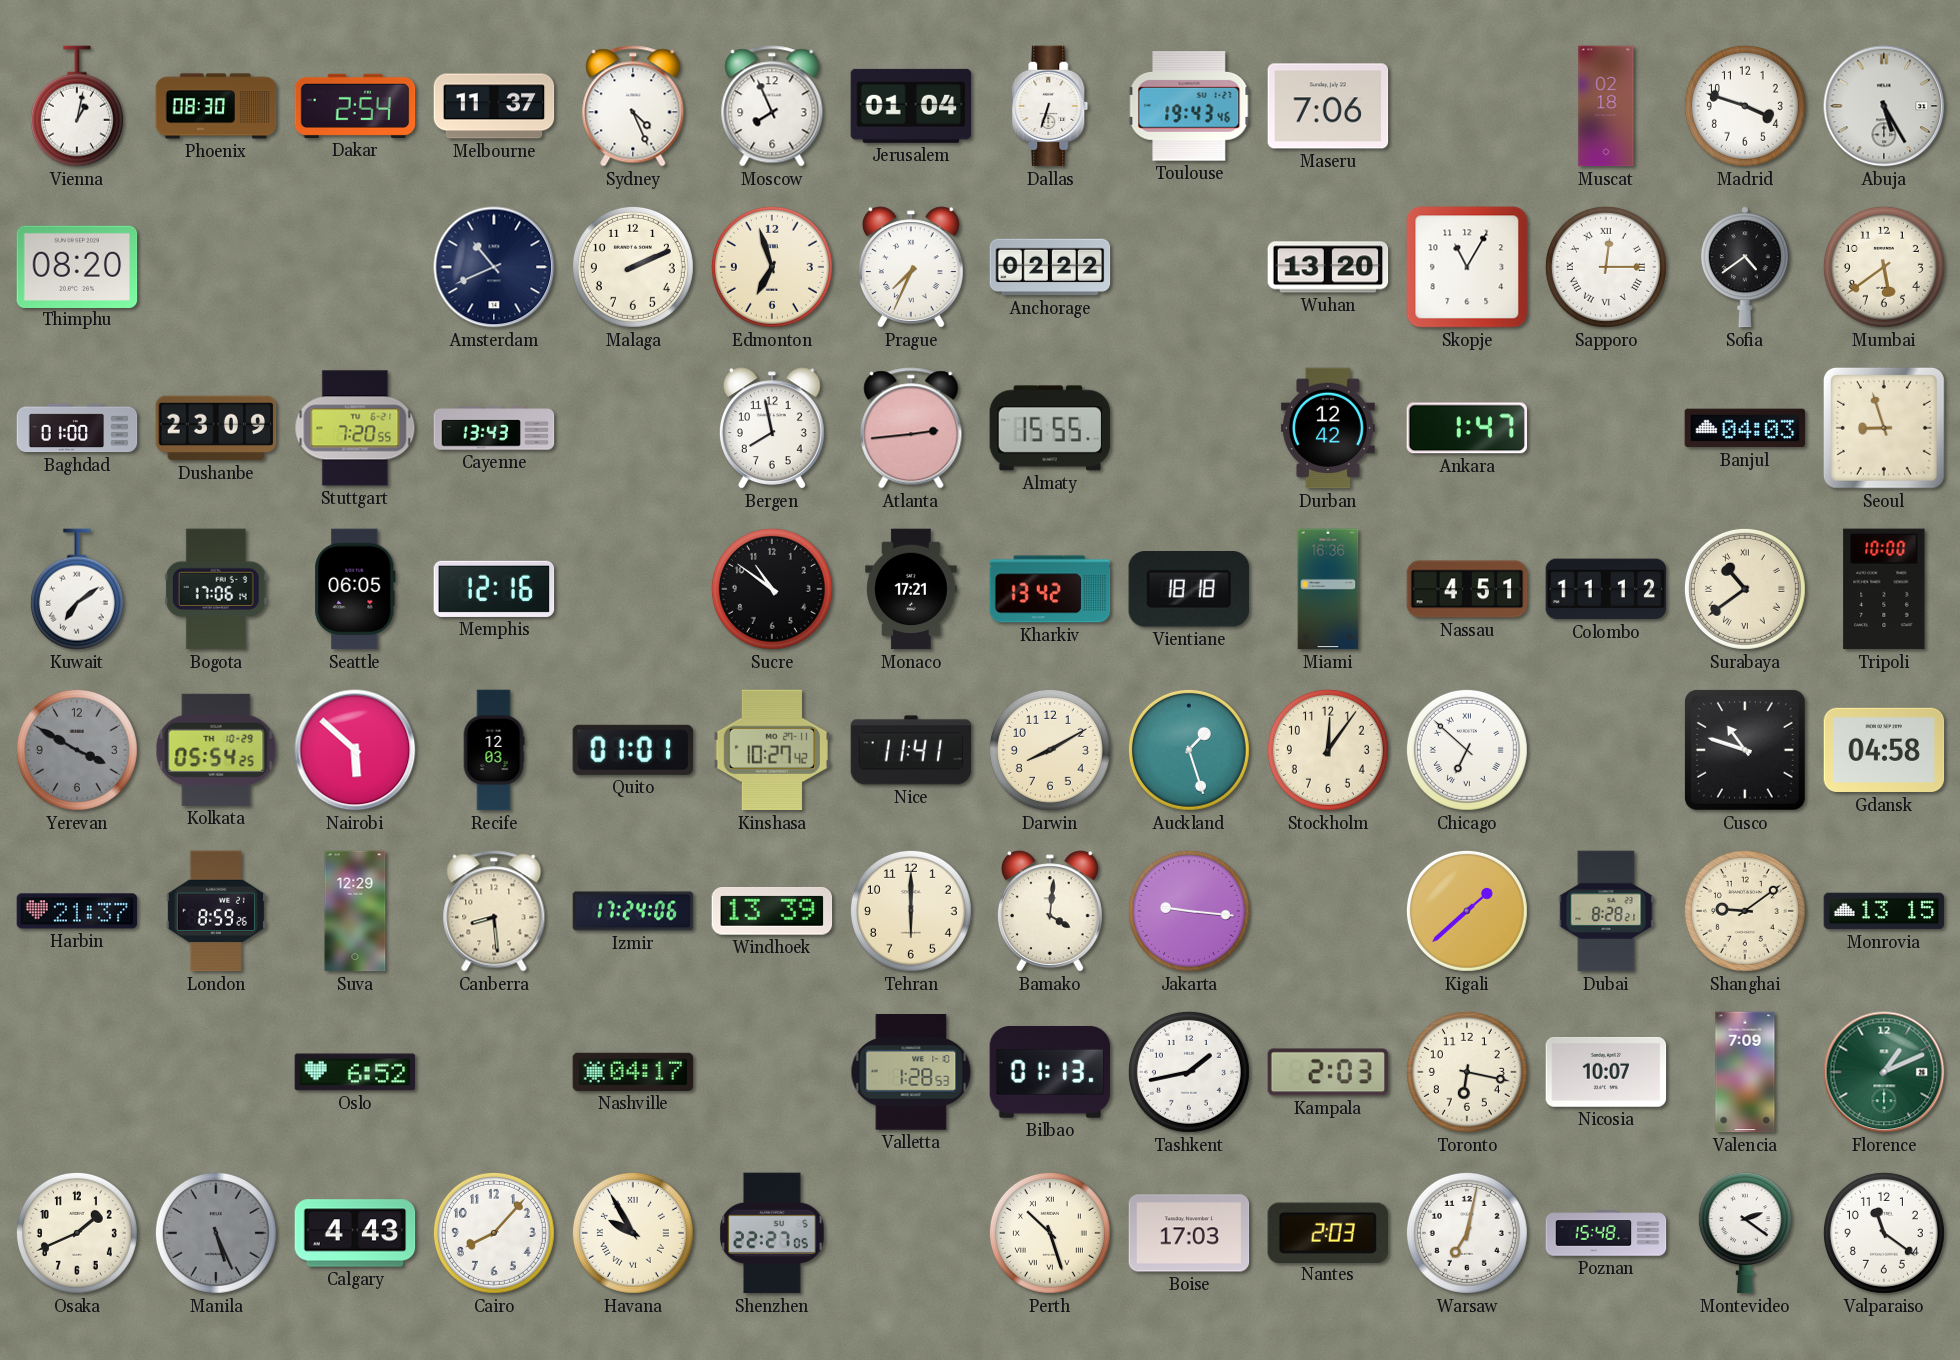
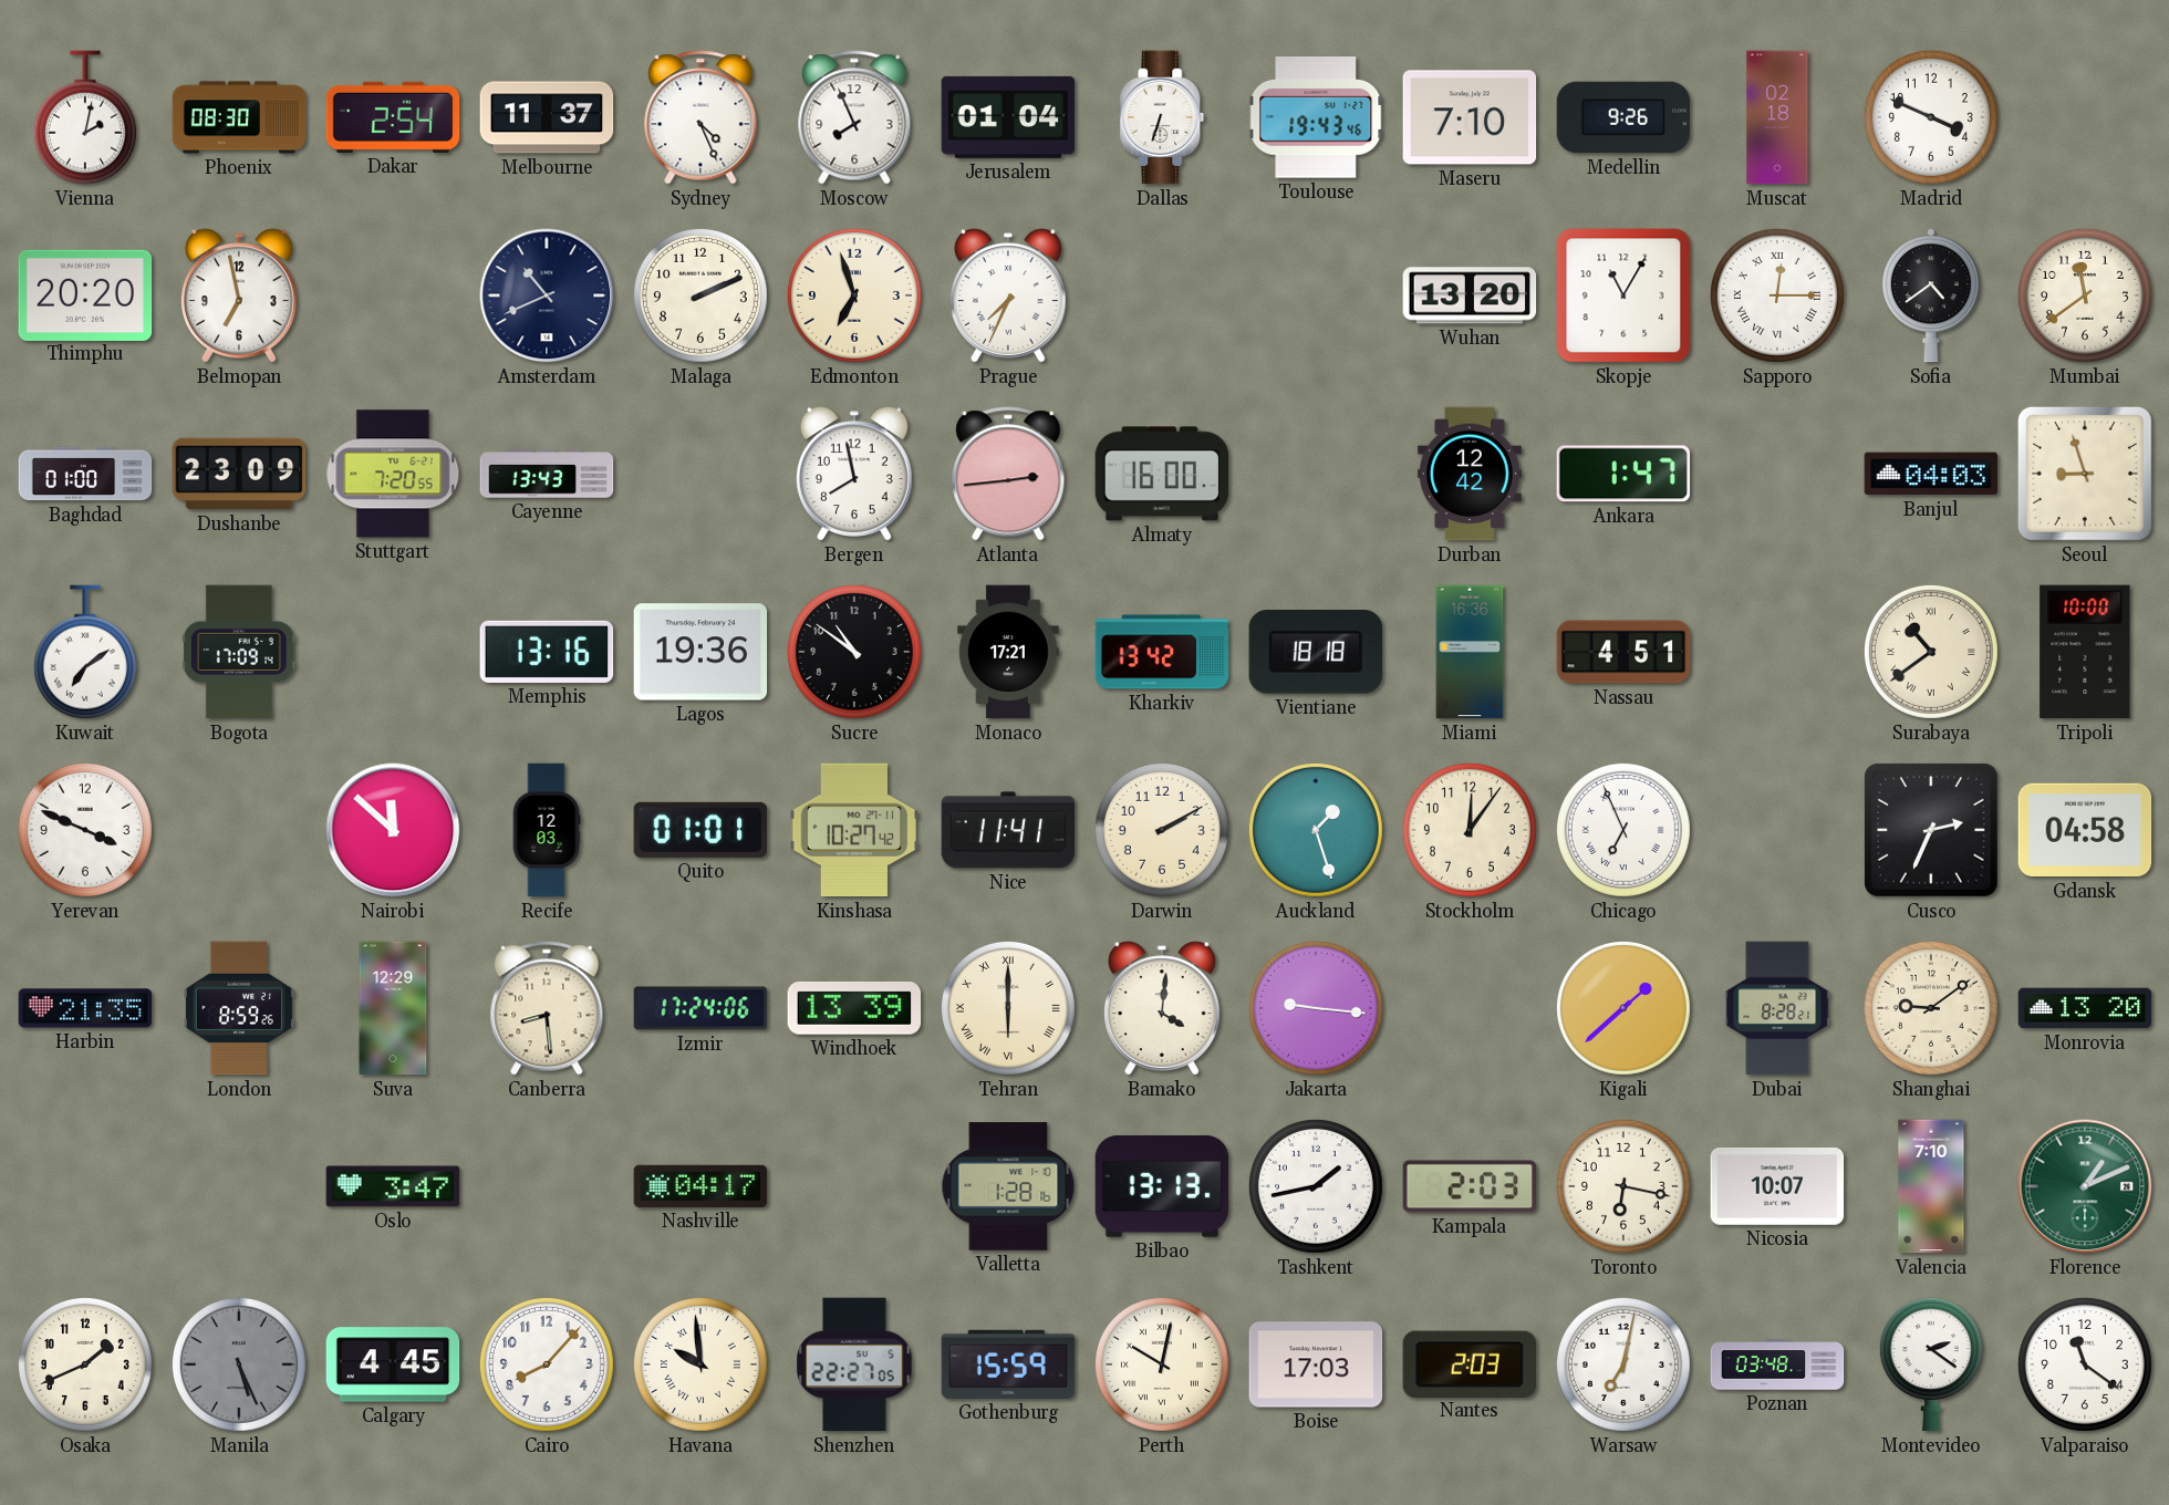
Vienna: 1:02 -> 2:02
Maseru: 7:06 -> 7:10
Medellin: none -> 9:26
Madrid: 3:48 -> 3:49
Abuja: 5:25 -> none
Thimphu: 08:20 -> 20:20
Belmopan: none -> 6:58
Anchorage: 02:22 -> none
Mumbai: 5:39 -> 11:39
Almaty: 15:55 -> 16:00
Bogota: 17:06 -> 17:09
Seattle: 06:05 -> none
Memphis: 12:16 -> 13:16
Lagos: none -> 19:36
Colombo: 11:12 -> none
Yerevan: 3:50 -> 3:49
Yerevan dial: grey -> white
Kolkata: 05:54 -> none
Nairobi: 5:52 -> 11:52
Darwin: 8:10 -> 2:10
Chicago: 6:52 -> 6:56
Cusco: 10:48 -> 2:34
Harbin: 21:37 -> 21:35
Tehran numerals: Arabic -> Roman
Monrovia: 13:15 -> 13:20
Oslo: 6:52 -> 3:47
Valletta: 1:28:53 -> 1:28:16
Bilbao: 01:13 -> 13:13
Valencia: 7:09 -> 7:10
Calgary: 4:43 -> 4:45
Havana: 9:55 -> 9:59
Gothenburg: none -> 15:59
Perth: 10:27 -> 10:02
Poznan: 15:48 -> 03:48
